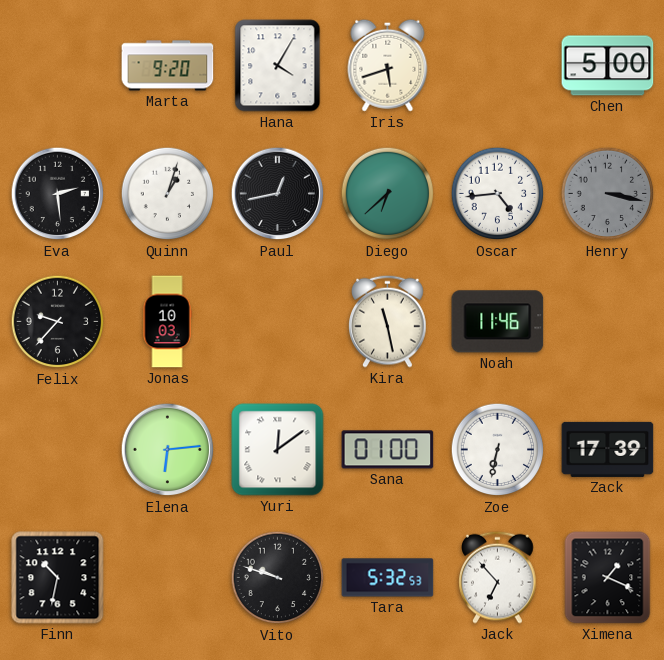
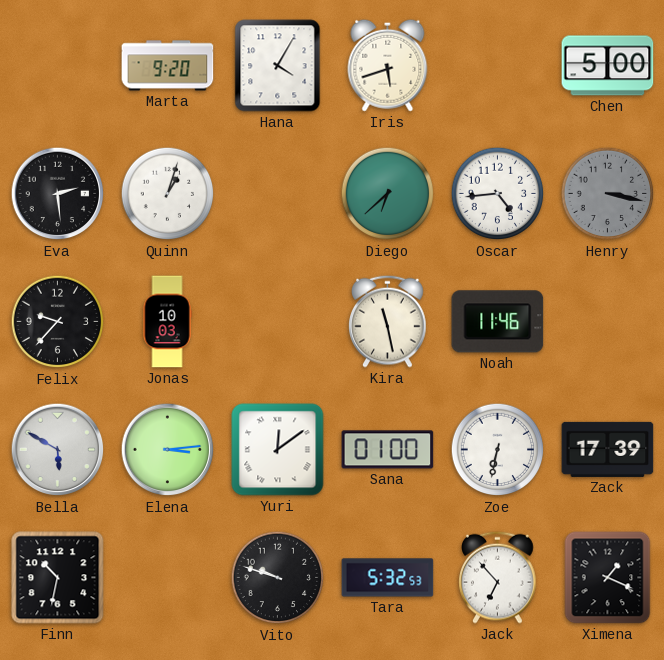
Paul: 12:43 -> none
Bella: none -> 5:50
Elena: 6:14 -> 3:14
